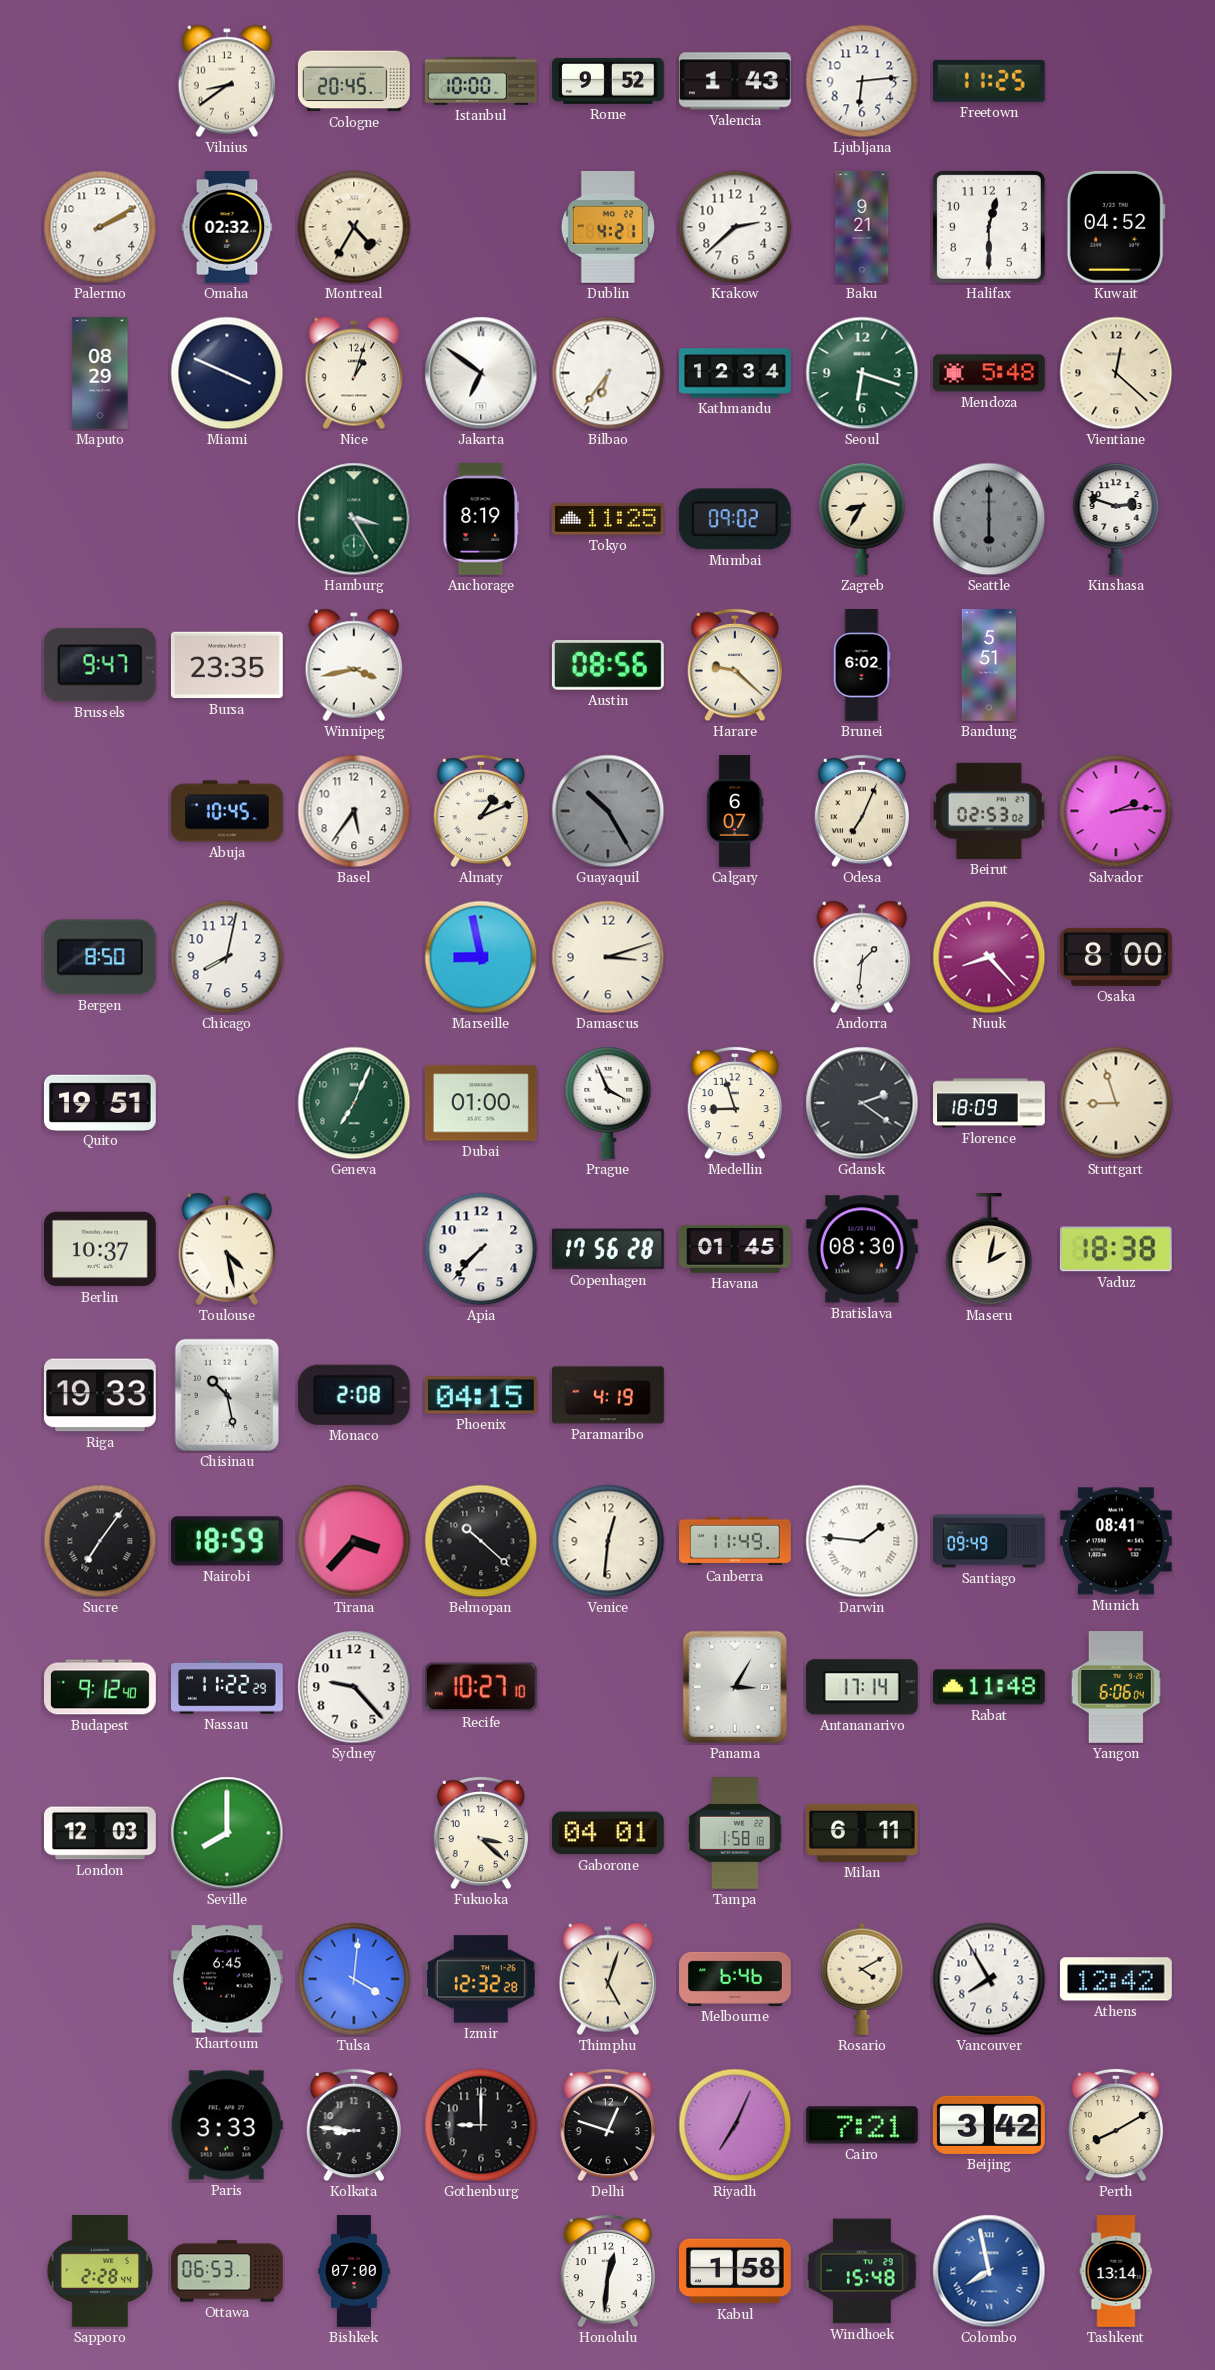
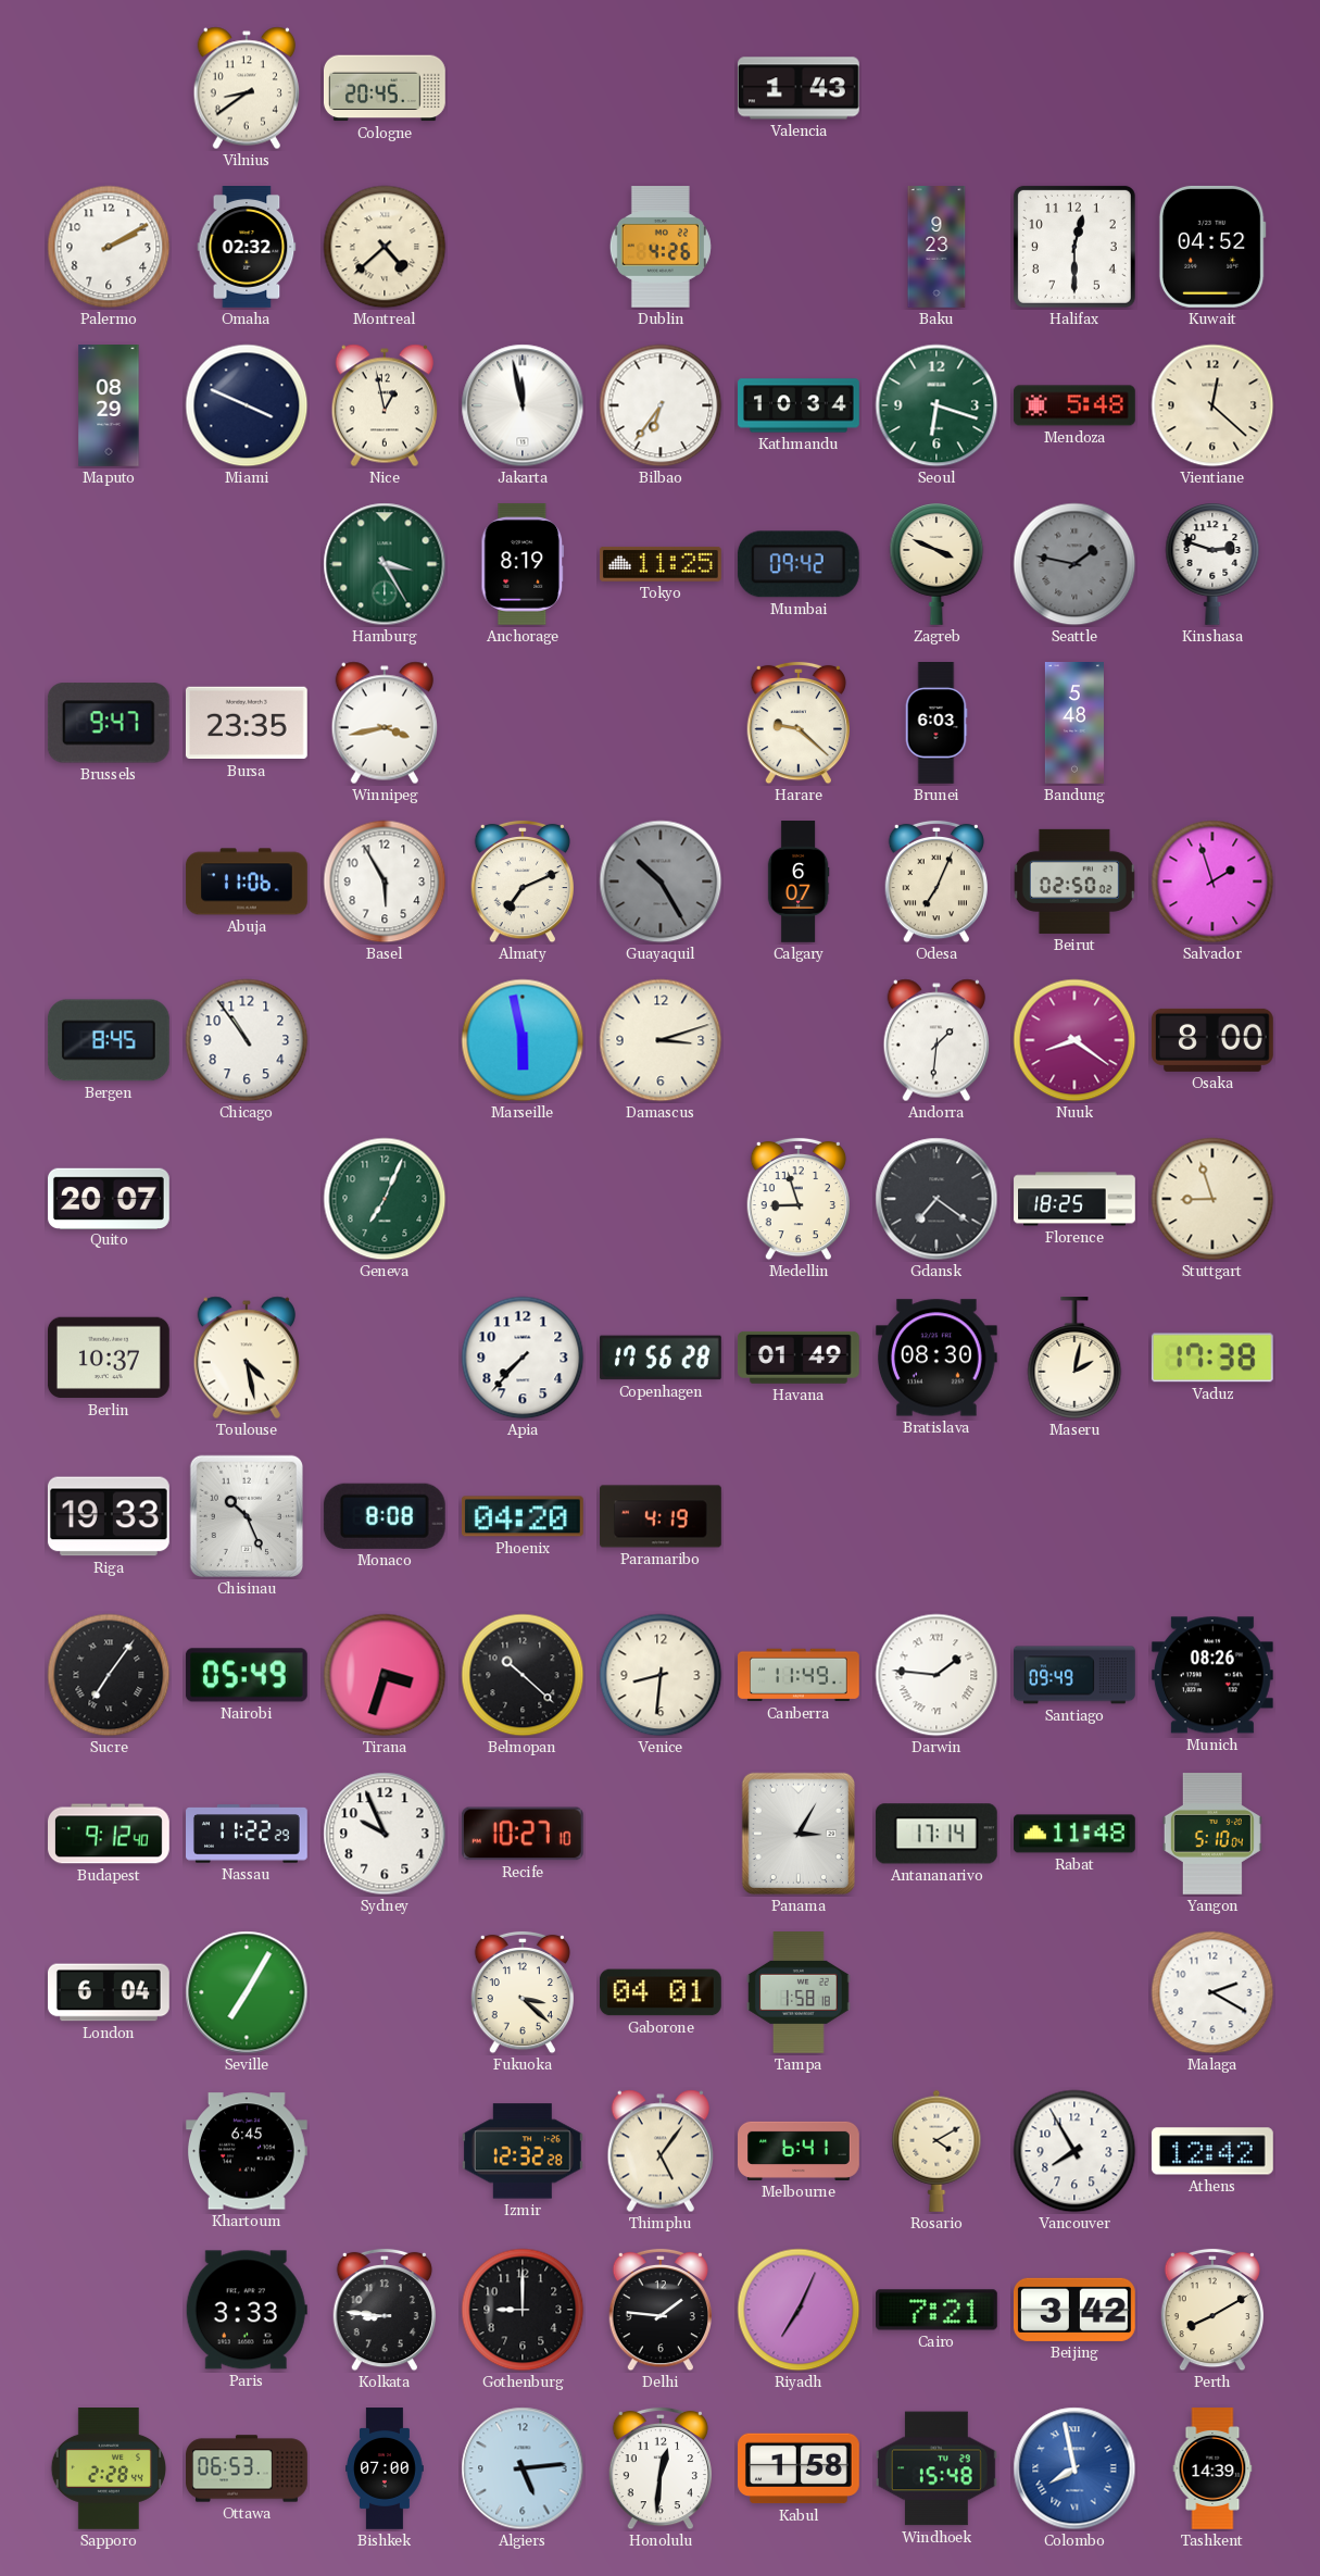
Istanbul: 10:00 -> none
Rome: 9:52 -> none
Ljubljana: 6:14 -> none
Freetown: 11:25 -> none
Montreal: 4:35 -> 4:38
Dublin: 4:21 -> 4:26
Krakow: 2:38 -> none
Baku: 9:21 -> 9:23
Nice: 1:03 -> 12:58
Jakarta: 6:51 -> 11:58
Kathmandu: 12:34 -> 10:34
Mumbai: 09:02 -> 09:42
Zagreb: 8:35 -> 3:49
Seattle: 6:00 -> 1:47
Austin: 08:56 -> none
Brunei: 6:02 -> 6:03
Bandung: 5:51 -> 5:48
Abuja: 10:45 -> 11:06
Basel: 5:36 -> 5:55
Almaty: 1:11 -> 7:11
Beirut: 02:53 -> 02:50
Salvador: 2:14 -> 1:57
Bergen: 8:50 -> 8:45
Chicago: 8:02 -> 10:54
Marseille: 8:58 -> 5:58
Nuuk: 8:23 -> 8:21
Quito: 19:51 -> 20:07
Dubai: 01:00 -> none
Prague: 3:56 -> none
Gdansk: 2:21 -> 7:21
Florence: 18:09 -> 18:25
Havana: 01:45 -> 01:49
Vaduz: 18:38 -> 17:38
Chisinau: 10:28 -> 10:26
Monaco: 2:08 -> 8:08
Phoenix: 04:15 -> 04:20
Nairobi: 18:59 -> 05:49
Tirana: 3:37 -> 3:33
Venice: 12:31 -> 8:31
Munich: 08:41 -> 08:26
Sydney: 9:23 -> 9:56
Yangon: 6:06 -> 5:10
London: 12:03 -> 6:04
Seville: 8:00 -> 7:05
Milan: 6:11 -> none
Malaga: none -> 2:20
Tulsa: 4:01 -> none
Thimphu: 5:03 -> 5:06
Melbourne: 6:46 -> 6:41
Delhi: 12:48 -> 1:46
Algiers: none -> 5:14
Tashkent: 13:14 -> 14:39
